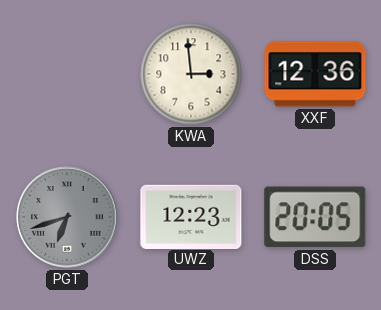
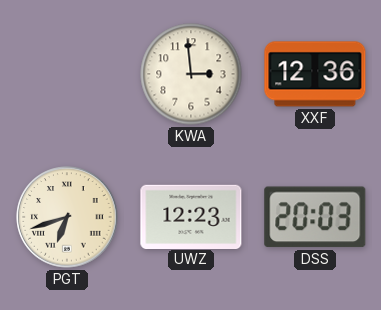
PGT dial: grey -> cream
DSS: 20:05 -> 20:03
